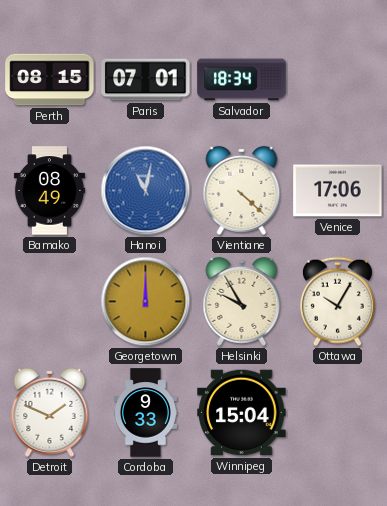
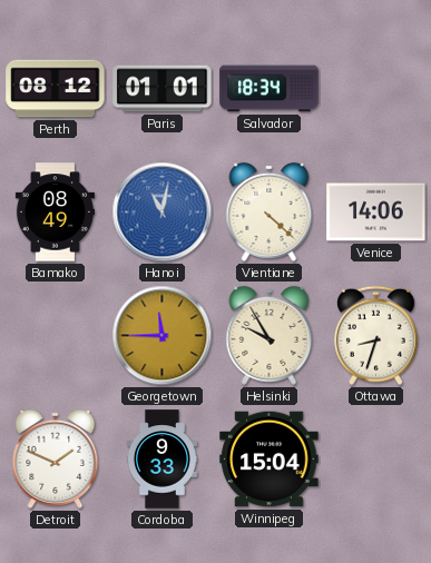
Perth: 08:15 -> 08:12
Paris: 07:01 -> 01:01
Venice: 17:06 -> 14:06
Georgetown: 12:00 -> 11:45
Ottawa: 10:05 -> 8:33
